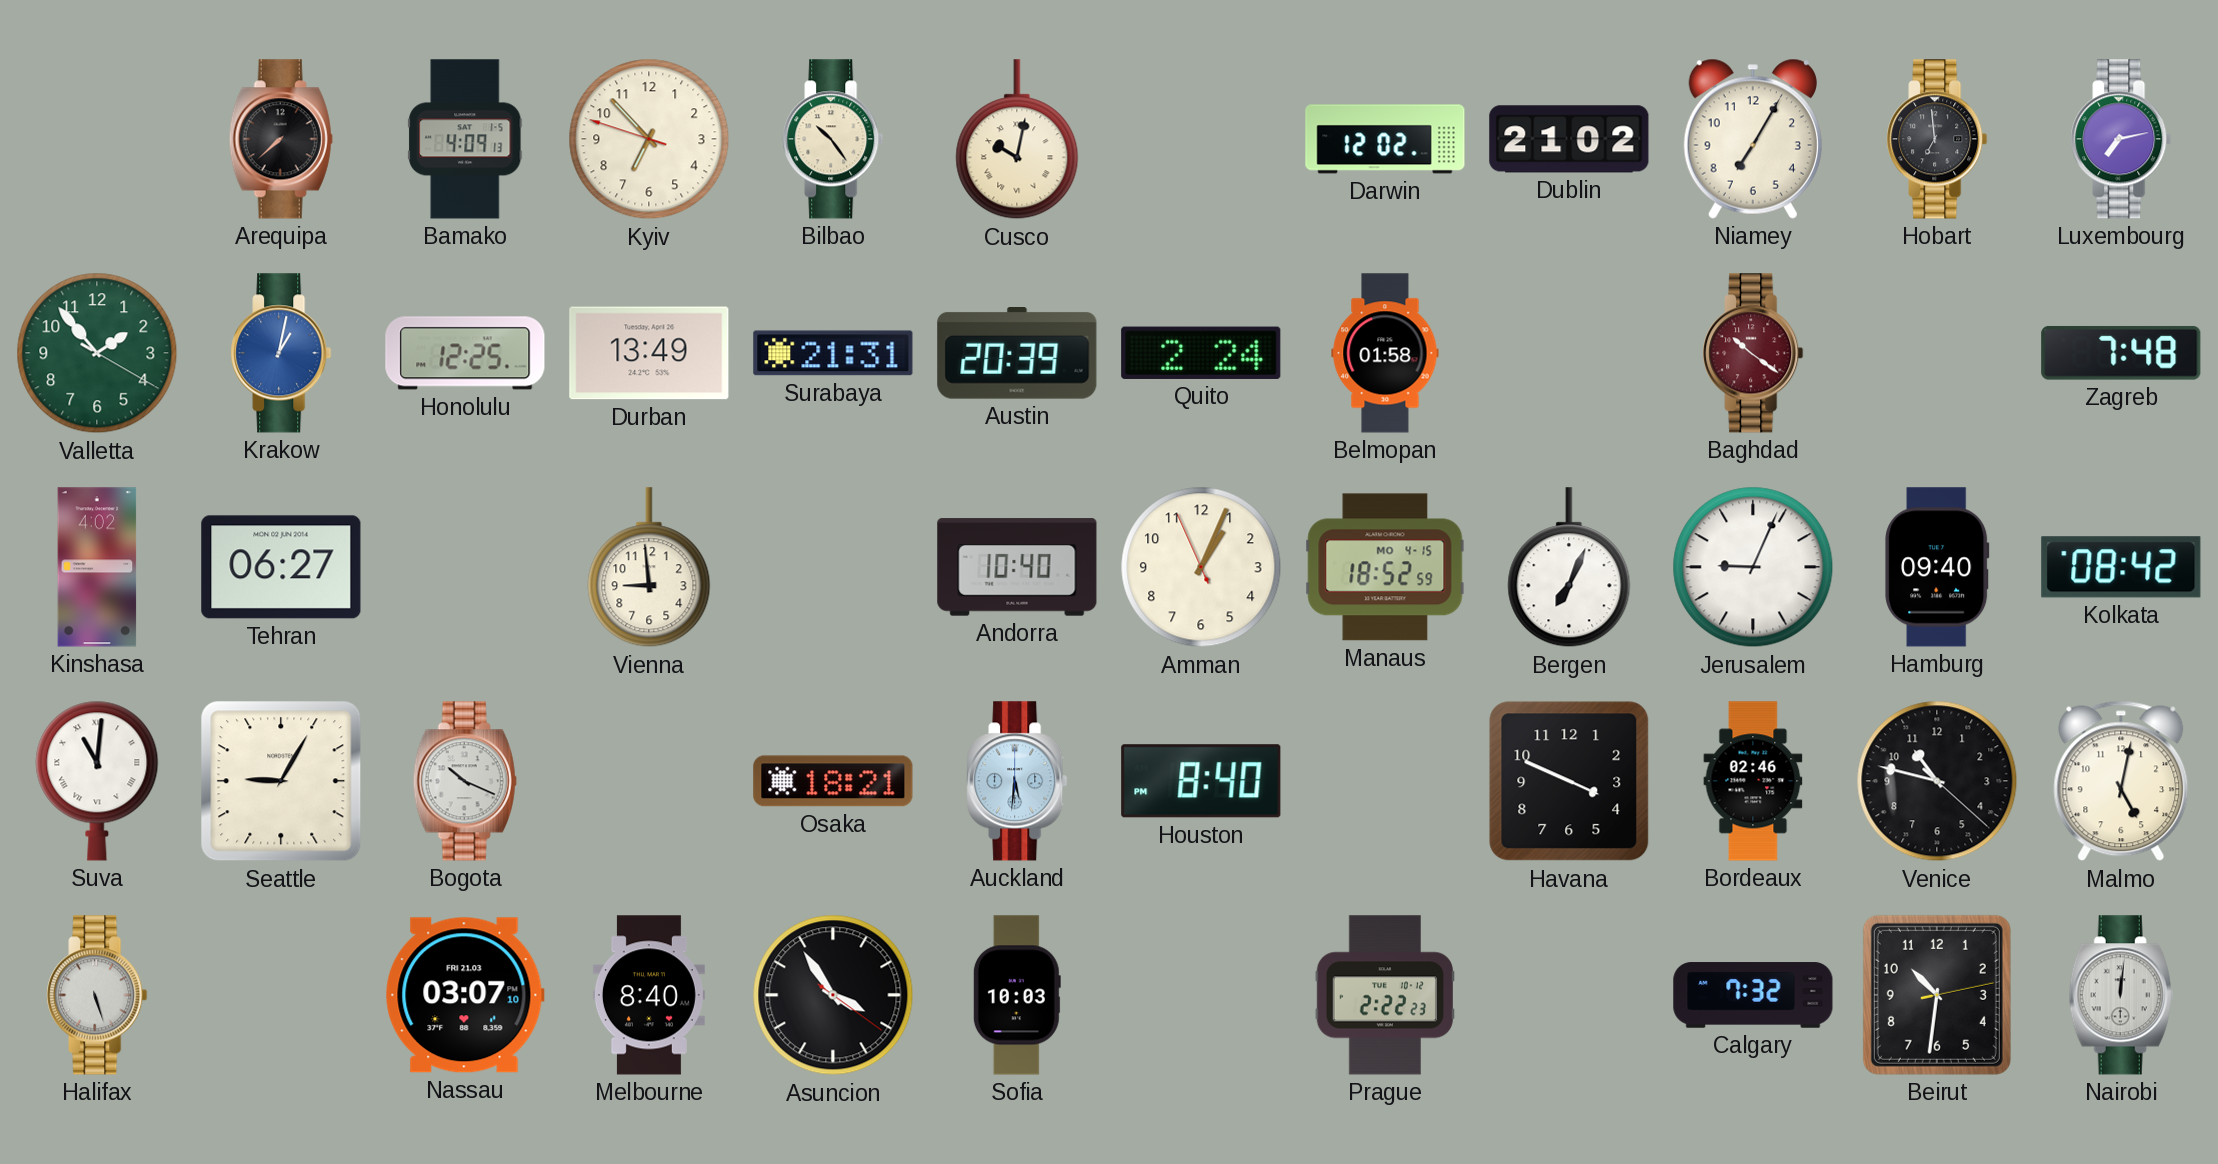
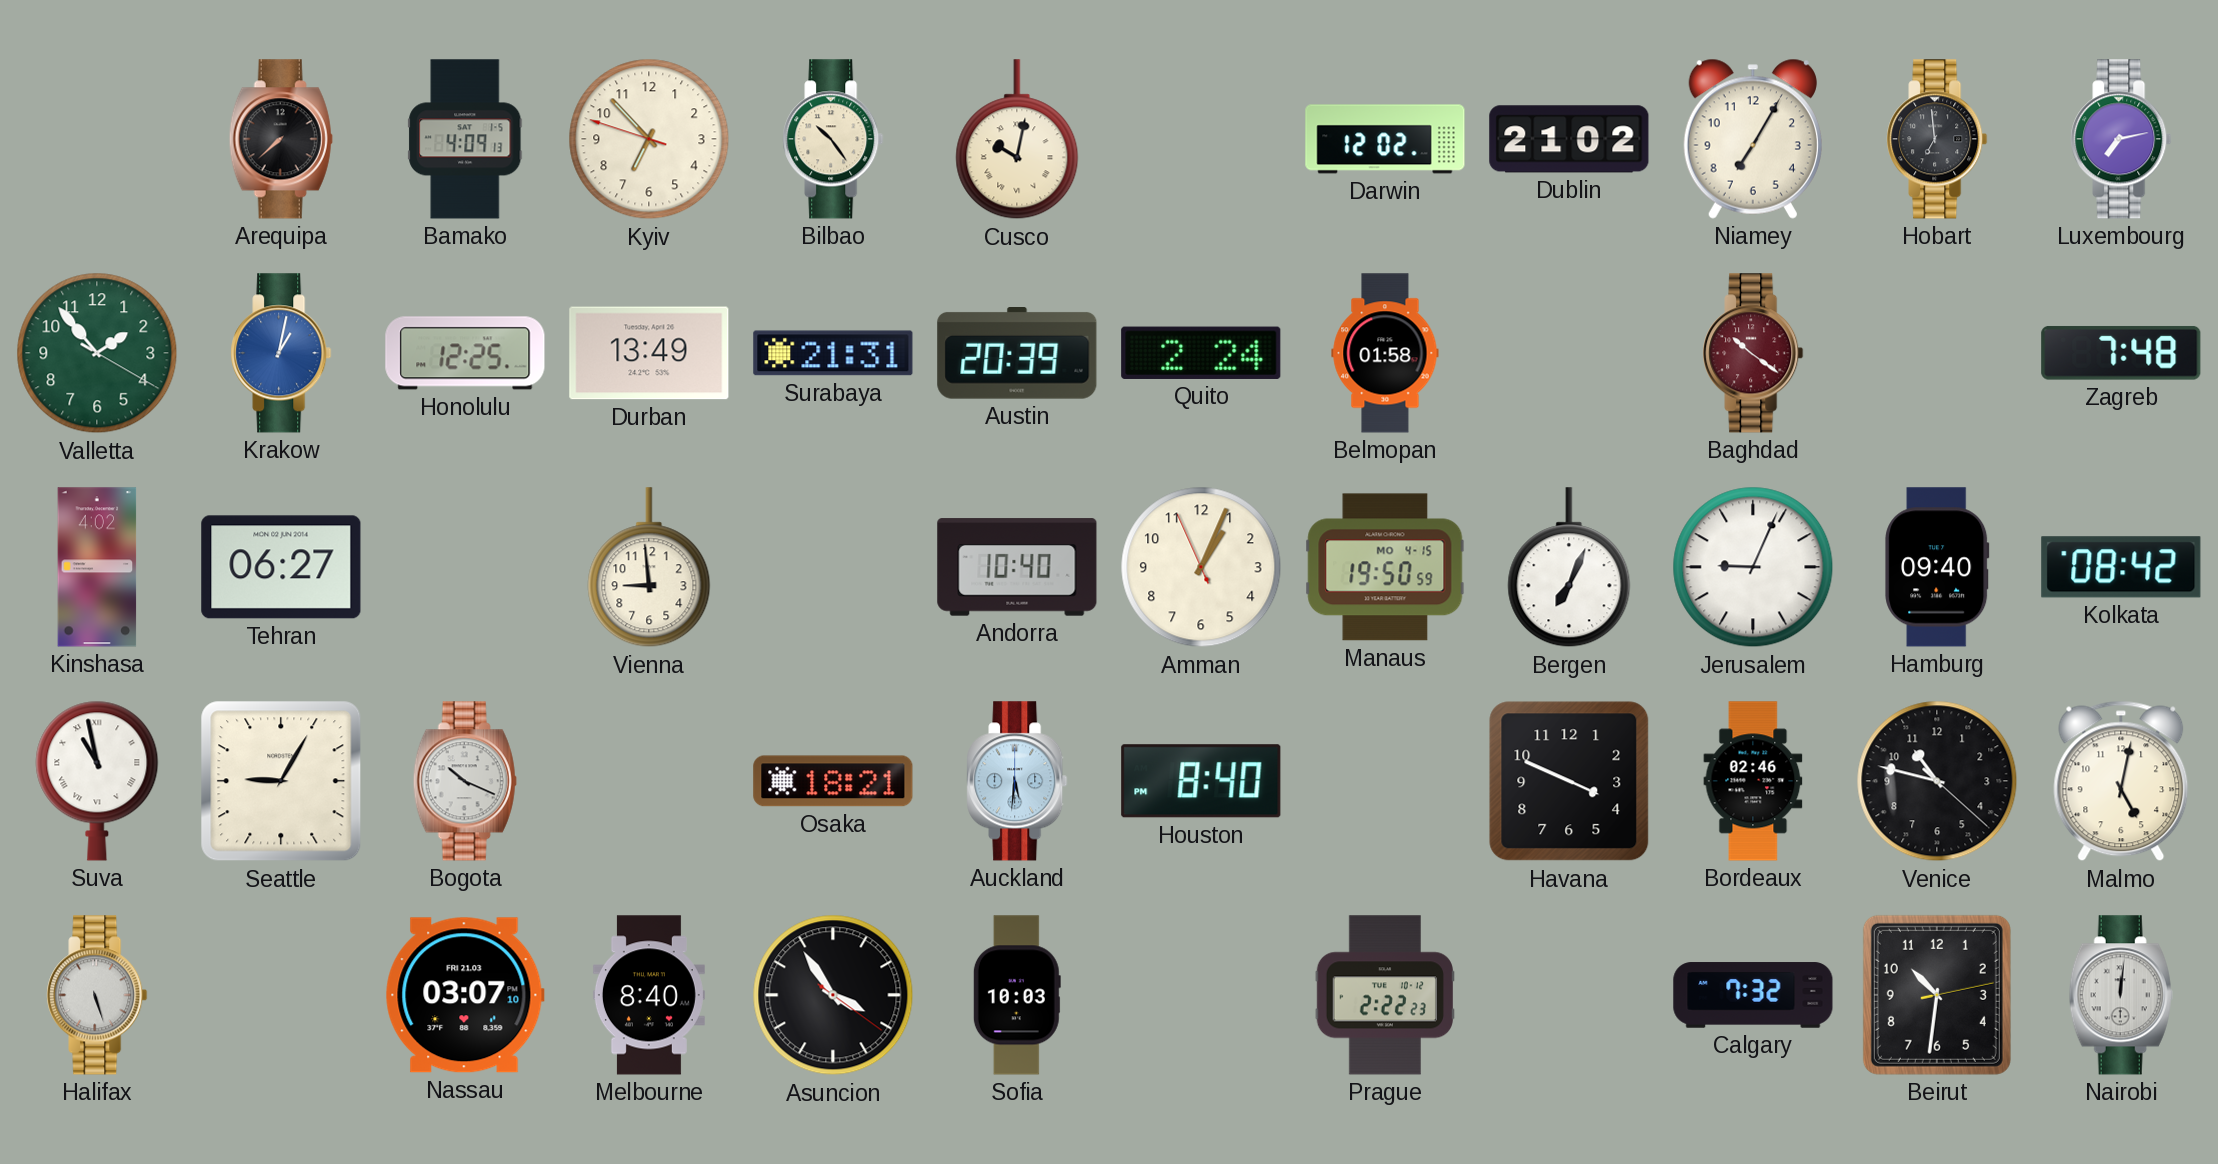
Manaus: 18:52 -> 19:50
Suva: 11:01 -> 10:58
